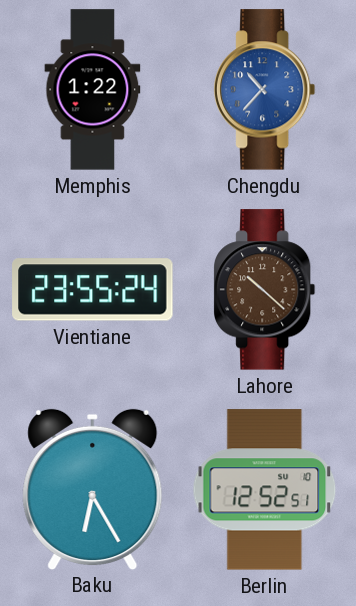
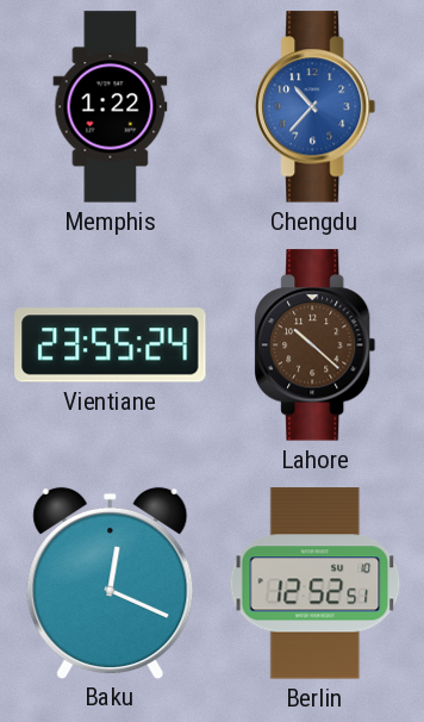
Baku: 6:25 -> 12:19
